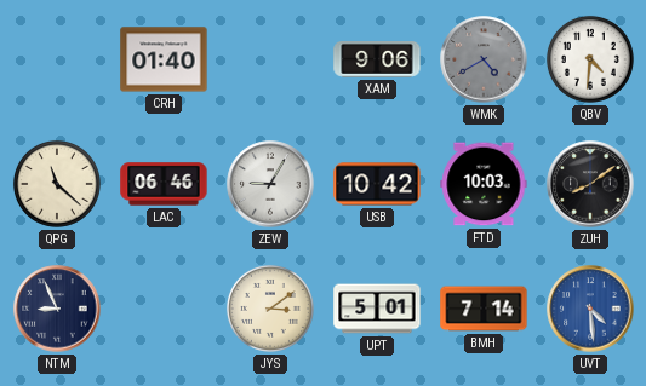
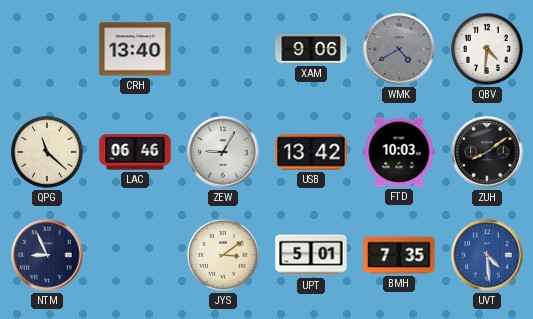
CRH: 01:40 -> 13:40
USB: 10:42 -> 13:42
BMH: 7:14 -> 7:35
